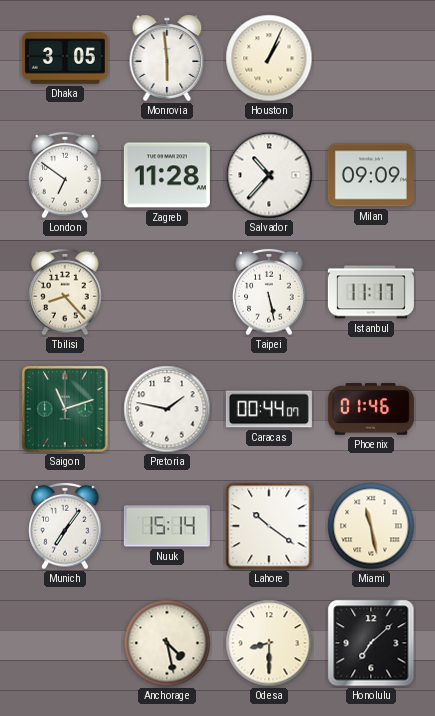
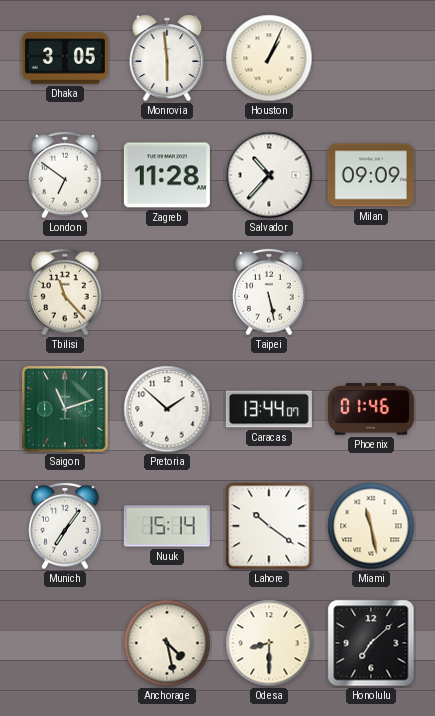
Tbilisi: 8:23 -> 11:23
Istanbul: 11:17 -> none
Pretoria: 1:47 -> 1:52
Caracas: 00:44 -> 13:44
